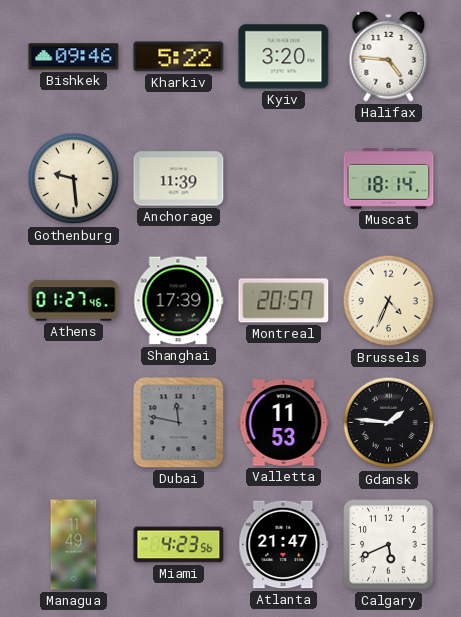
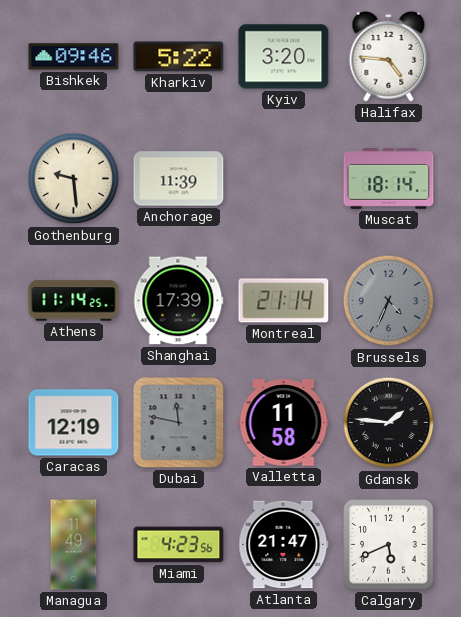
Athens: 01:27 -> 11:14
Montreal: 20:57 -> 21:14
Brussels dial: cream -> grey
Caracas: none -> 12:19
Valletta: 11:53 -> 11:58
